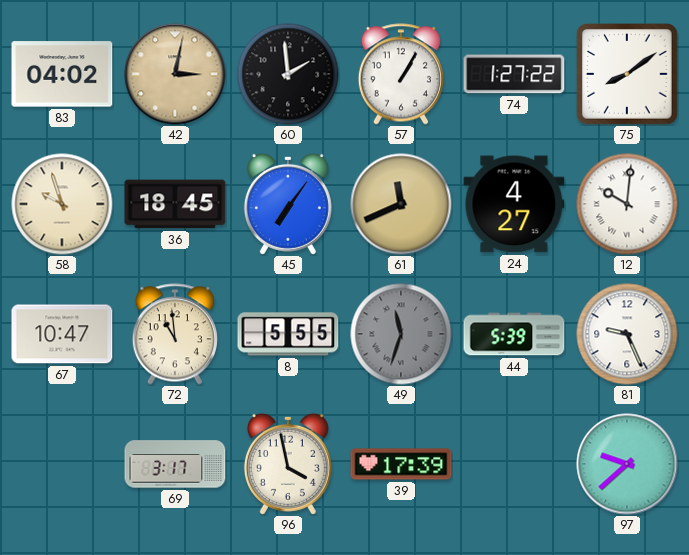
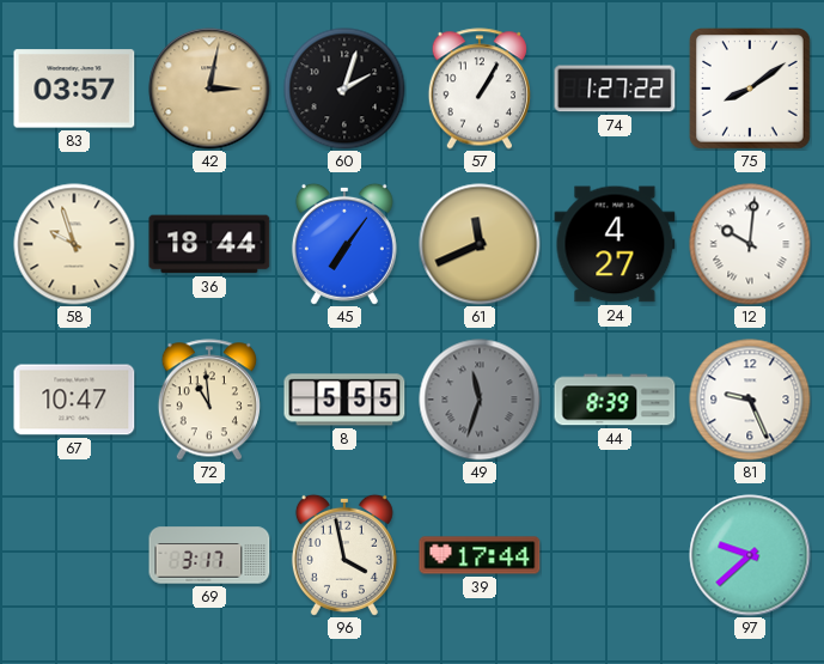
83: 04:02 -> 03:57
60: 1:59 -> 2:03
36: 18:45 -> 18:44
44: 5:39 -> 8:39
39: 17:39 -> 17:44
